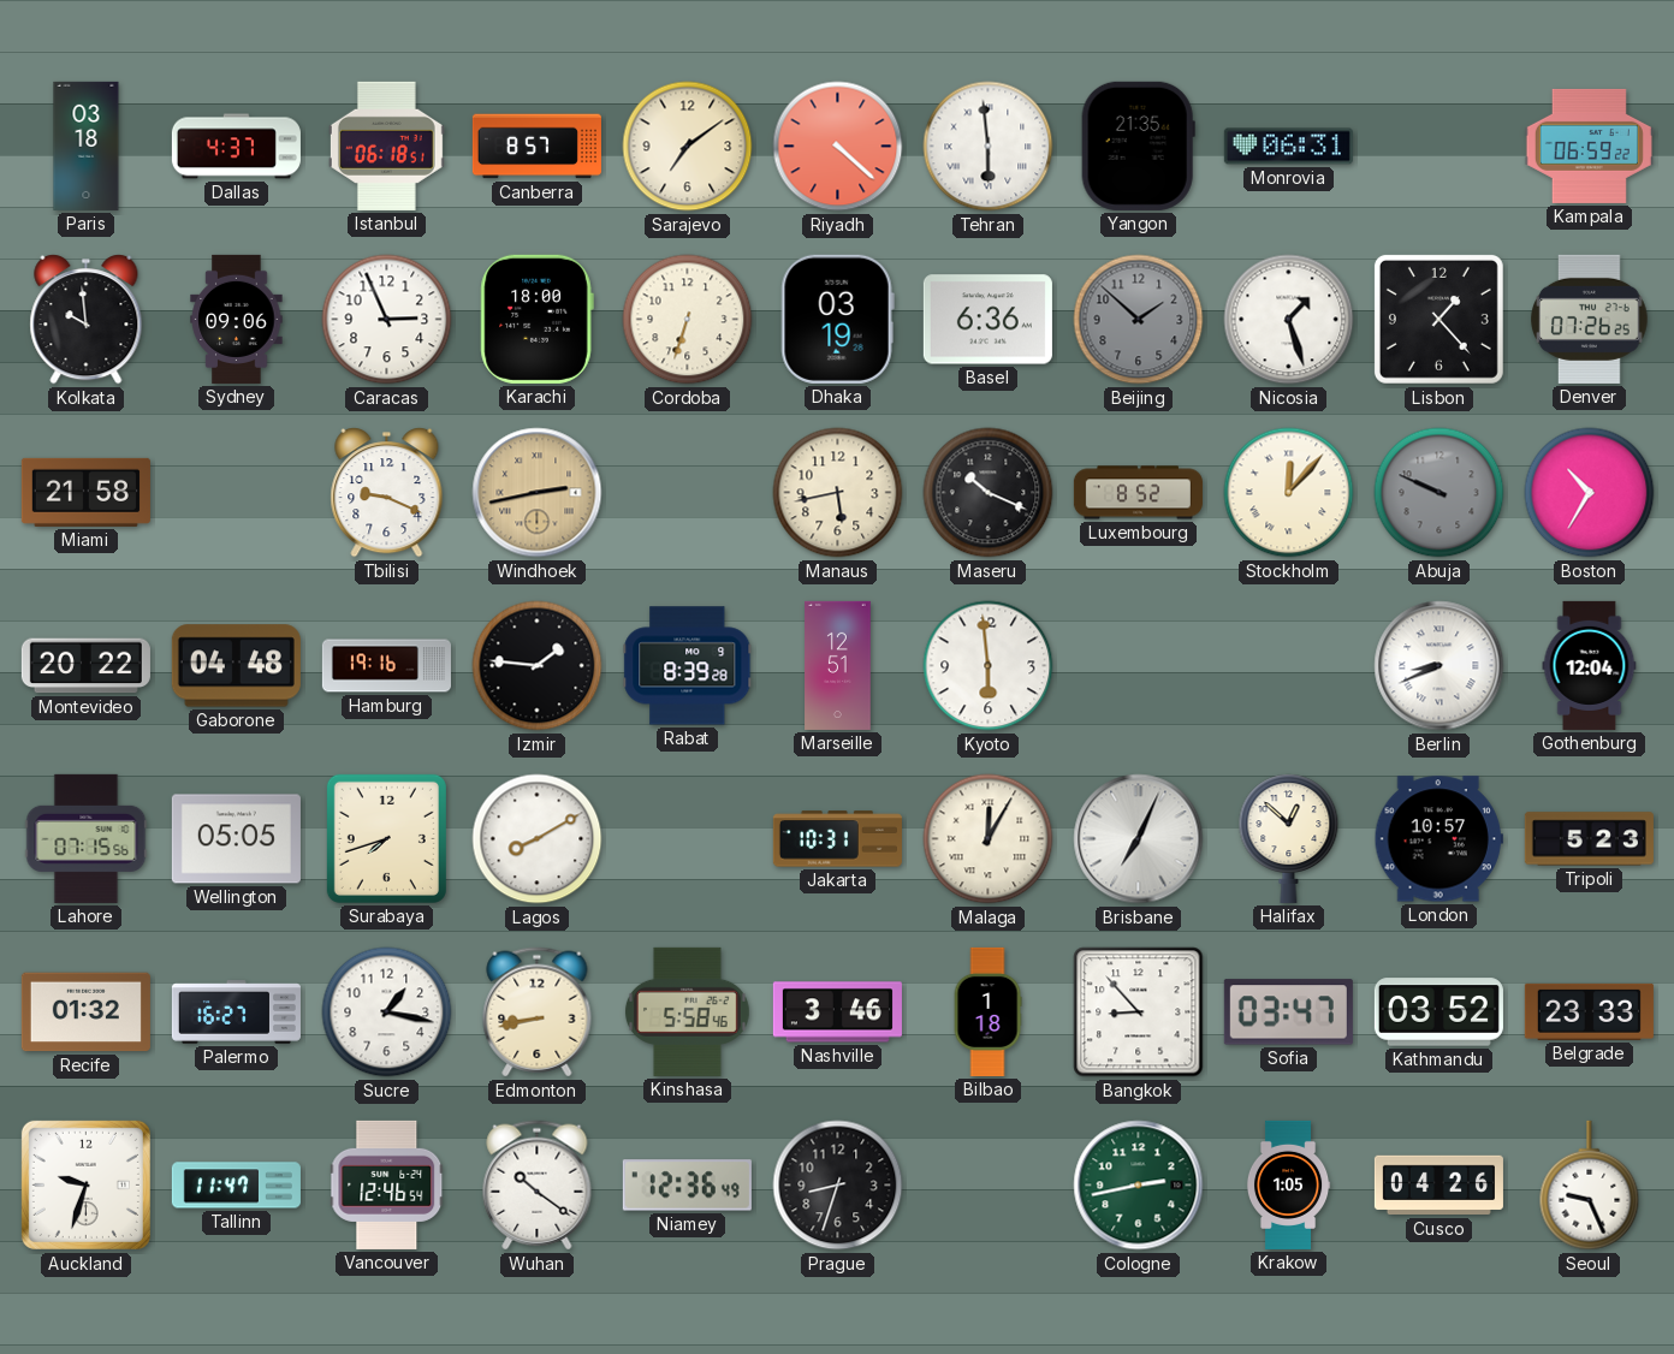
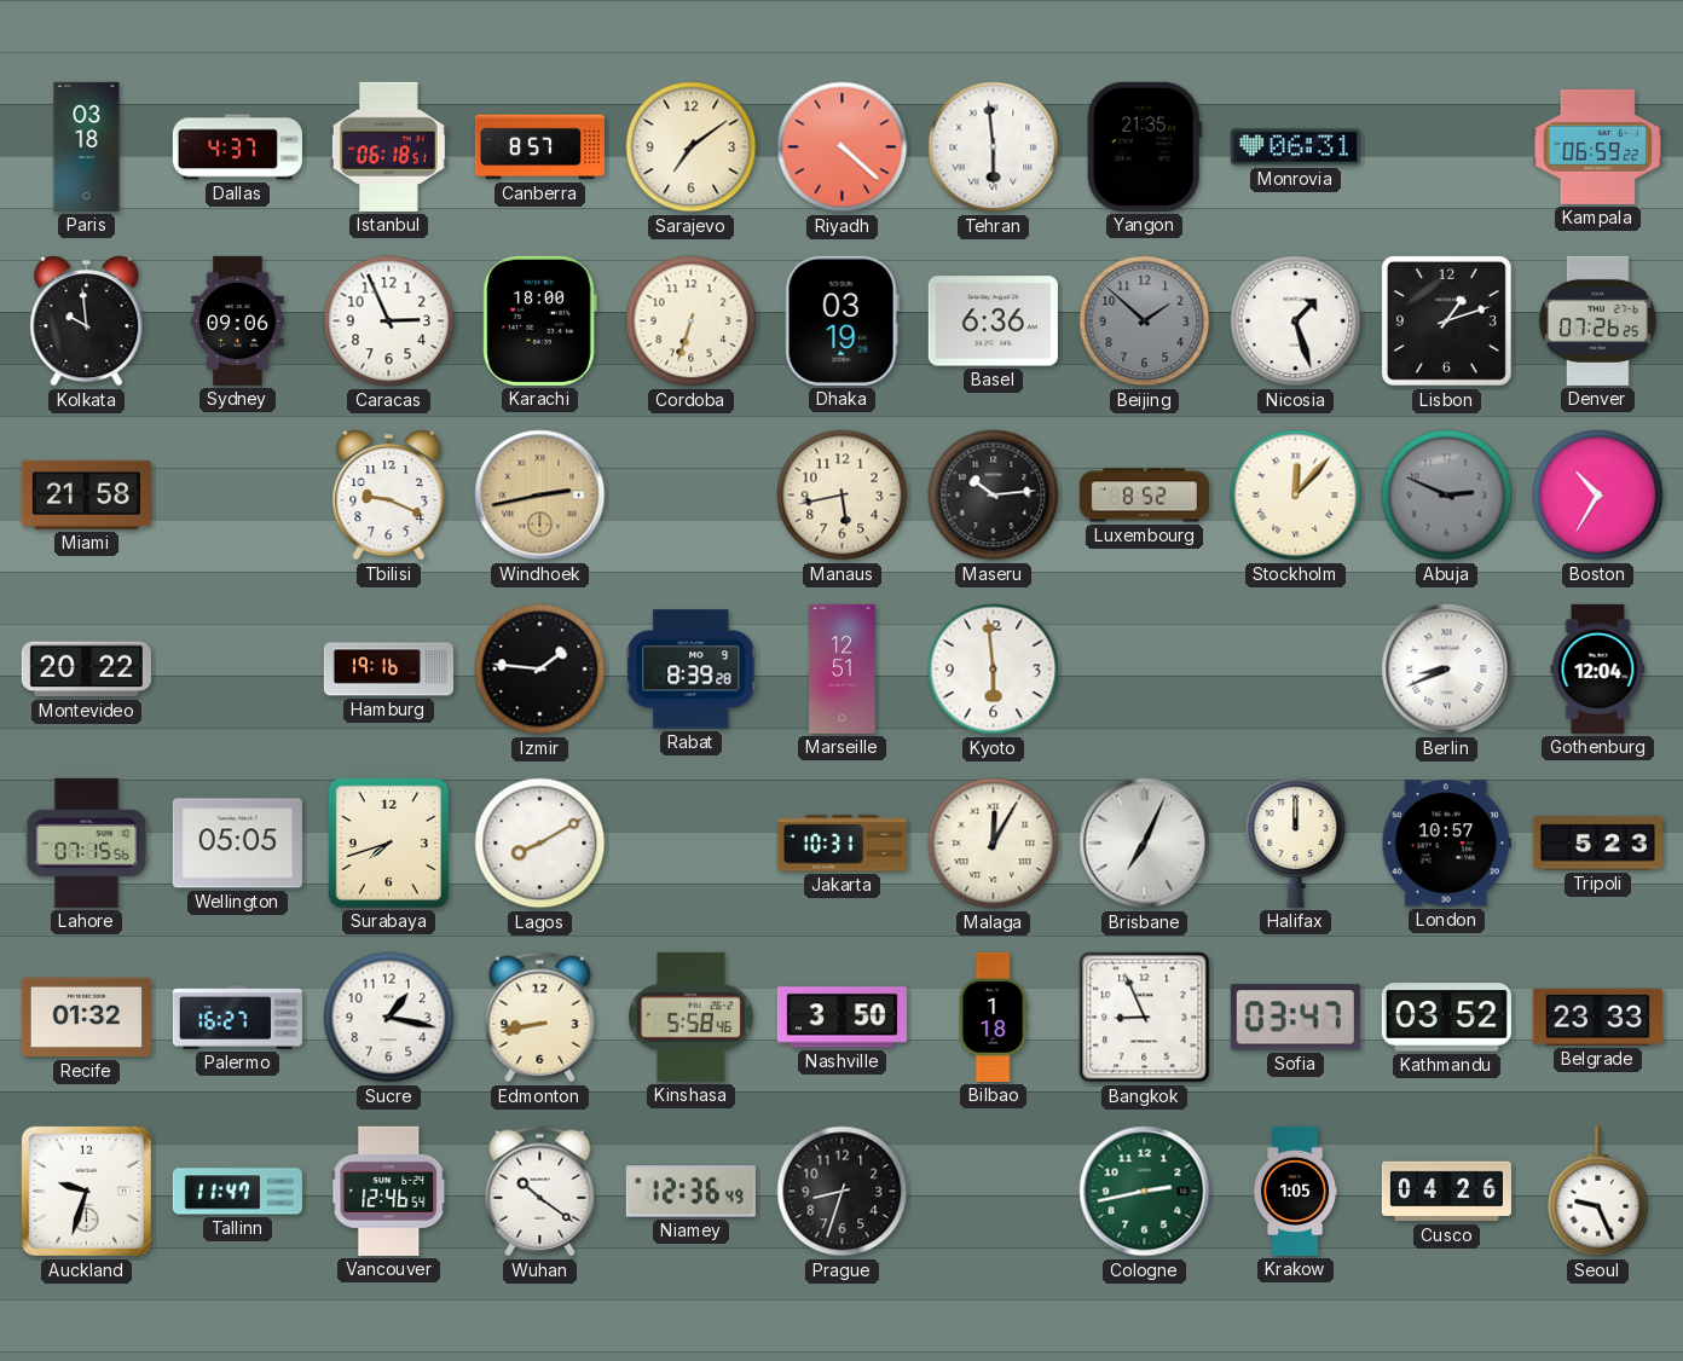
Lisbon: 1:23 -> 1:12
Maseru: 10:19 -> 10:14
Abuja: 9:49 -> 2:49
Gaborone: 04:48 -> none
Halifax: 12:52 -> 12:00
Nashville: 3:46 -> 3:50
Bangkok: 8:53 -> 8:56
